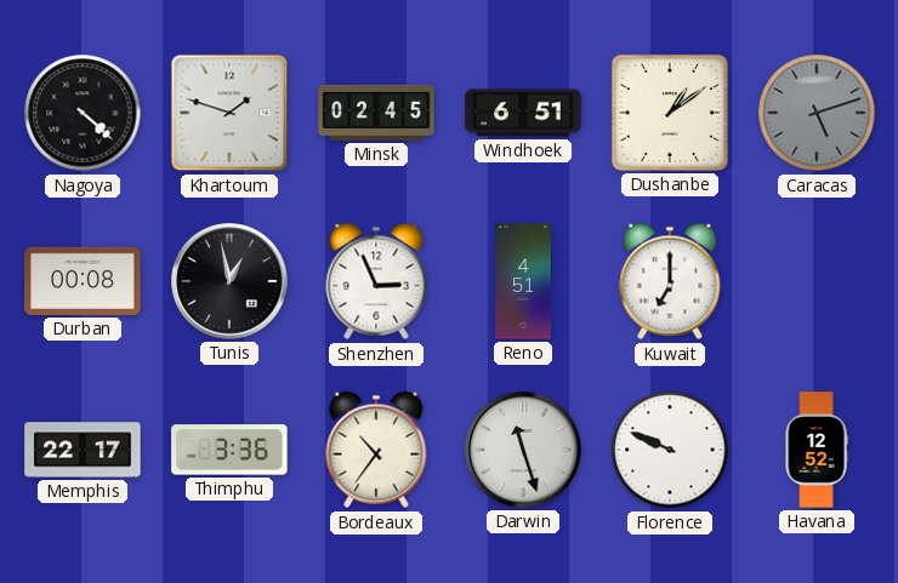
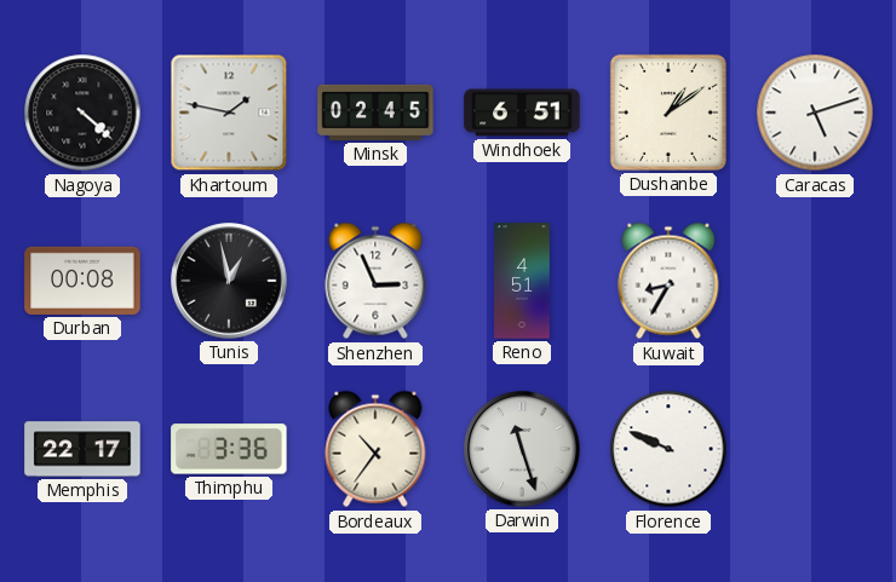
Khartoum: 1:48 -> 1:47
Caracas dial: grey -> white
Kuwait: 7:00 -> 8:35
Havana: 12:52 -> none
